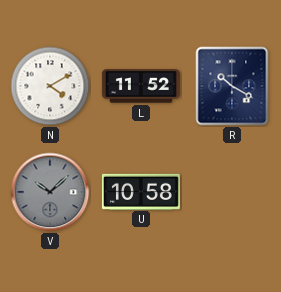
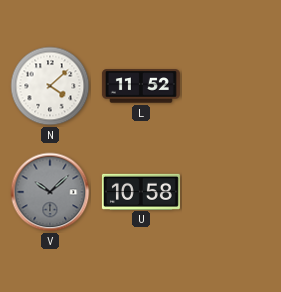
N: 4:10 -> 4:08
R: 10:20 -> none
